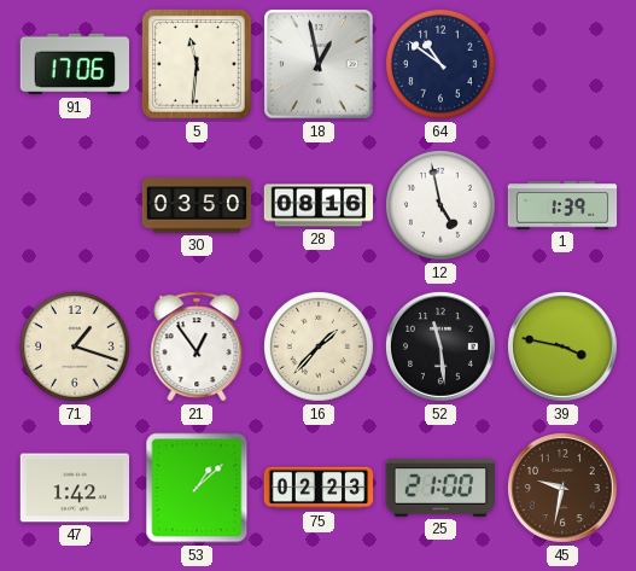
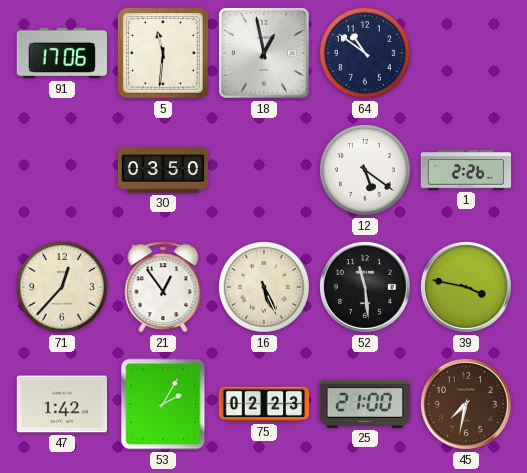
28: 08:16 -> none
12: 4:58 -> 5:21
1: 1:39 -> 2:26
71: 1:18 -> 12:37
16: 1:37 -> 5:26
53: 1:08 -> 2:05
45: 9:32 -> 7:32
